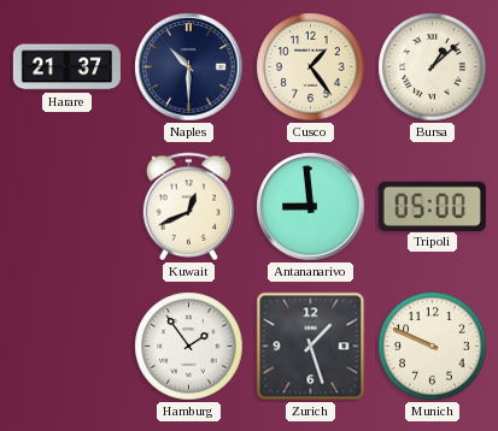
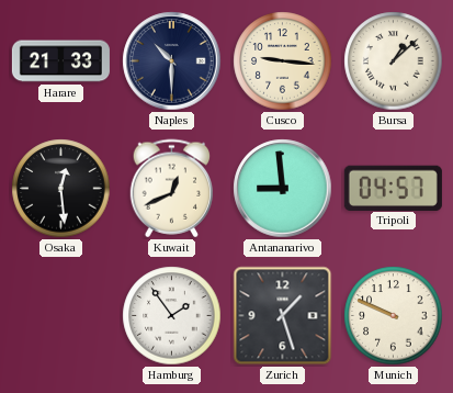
Harare: 21:37 -> 21:33
Cusco: 1:24 -> 9:16
Osaka: none -> 12:29
Tripoli: 05:00 -> 04:57
